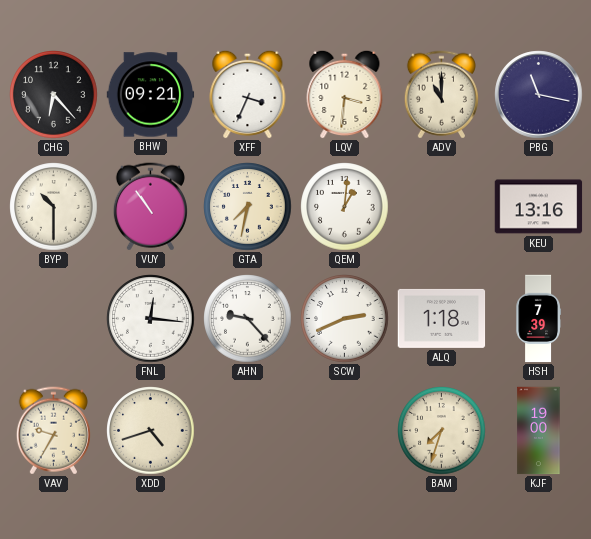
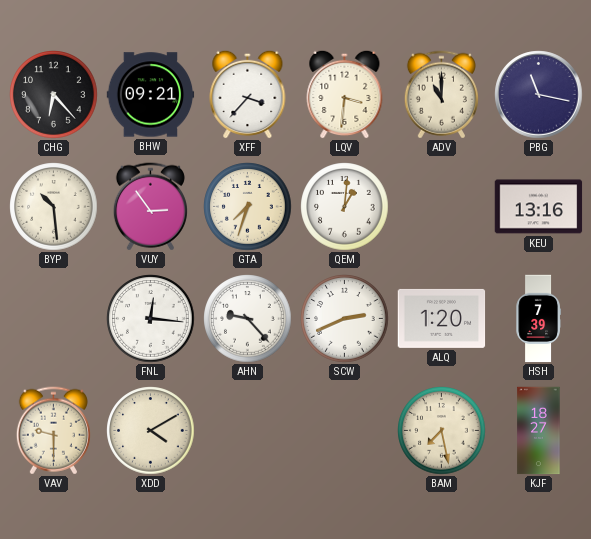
XFF: 3:34 -> 3:37
BYP: 10:30 -> 10:29
VUY: 10:54 -> 2:54
GTA: 7:32 -> 7:33
ALQ: 1:18 -> 1:20
VAV: 9:35 -> 9:30
XDD: 4:42 -> 4:10
BAM: 7:33 -> 7:28
KJF: 19:00 -> 18:27
